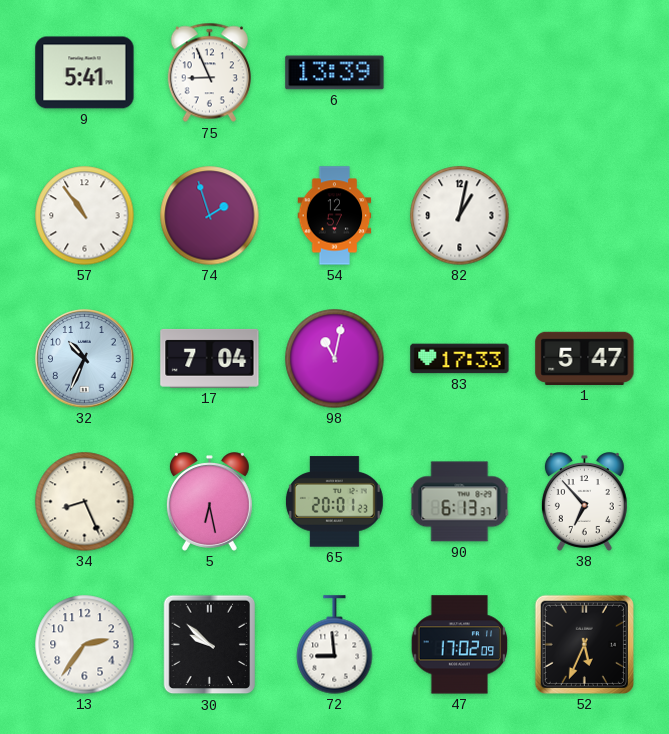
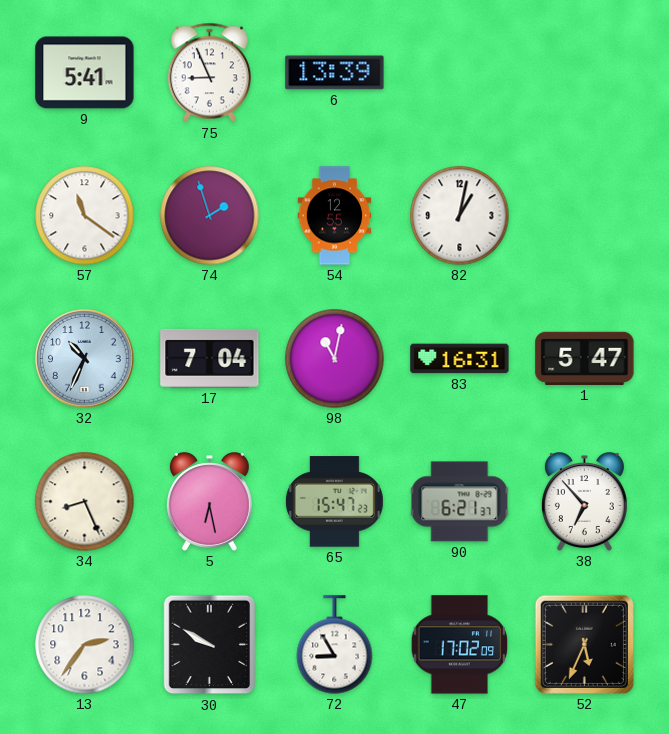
57: 10:54 -> 11:21
54: 12:57 -> 12:55
83: 17:33 -> 16:31
65: 20:01 -> 15:47
90: 6:13 -> 6:21
30: 9:52 -> 9:50
72: 8:59 -> 8:55
